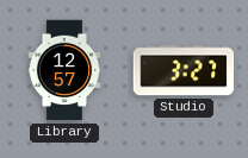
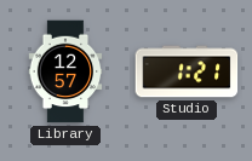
Studio: 3:27 -> 1:21
